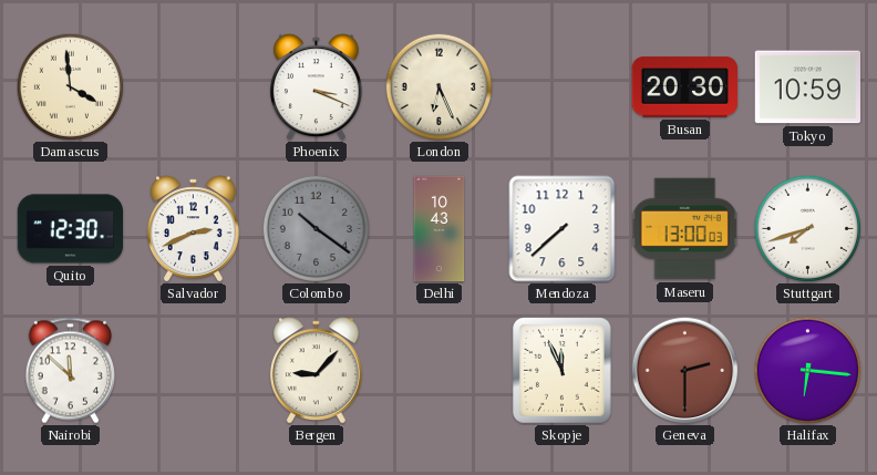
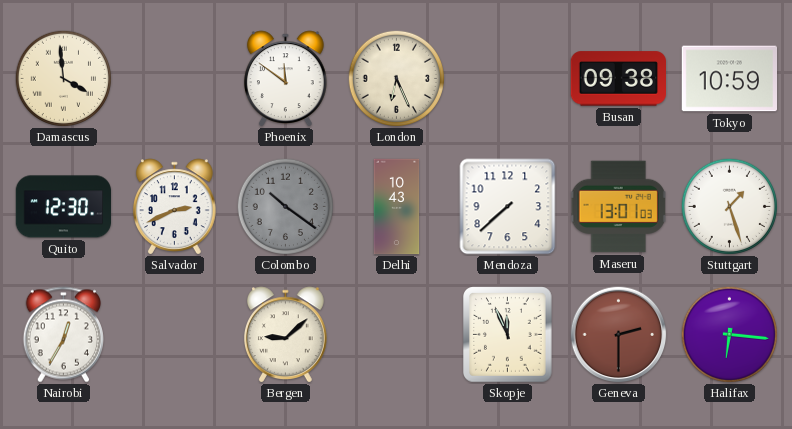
Phoenix: 3:19 -> 11:51
Busan: 20:30 -> 09:38
Maseru: 13:00 -> 13:01
Stuttgart: 7:42 -> 1:27
Nairobi: 11:52 -> 12:35
Bergen: 9:07 -> 9:08
